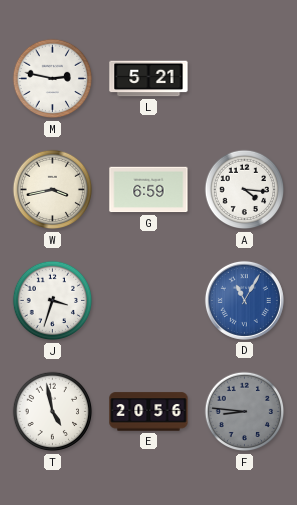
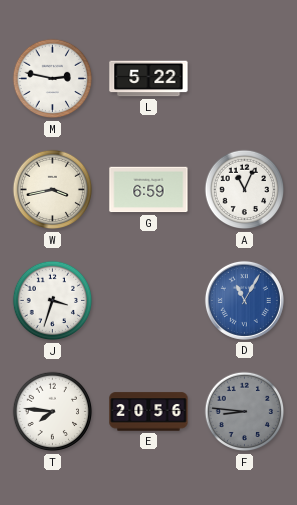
L: 5:21 -> 5:22
A: 4:16 -> 11:04
T: 4:58 -> 7:46
